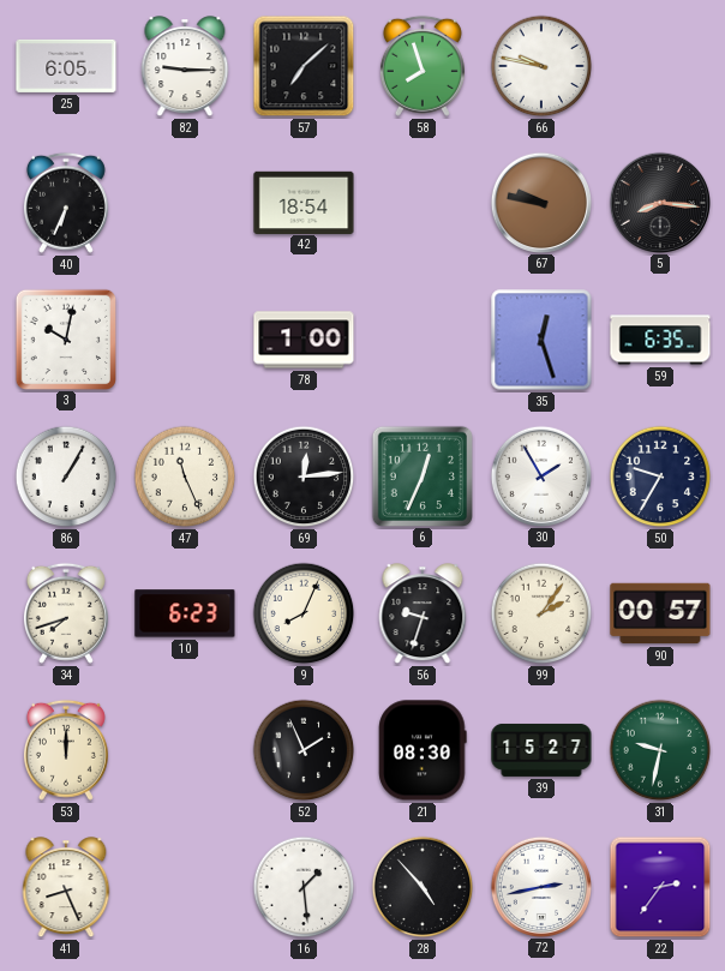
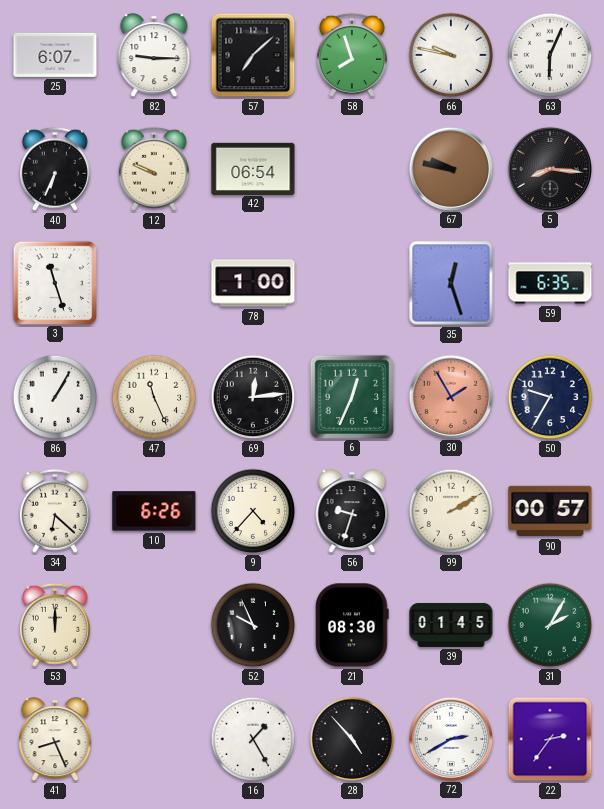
25: 6:05 -> 6:07
63: none -> 6:04
12: none -> 9:49
42: 18:54 -> 06:54
3: 10:02 -> 11:27
30 dial: white -> salmon
34: 7:42 -> 6:22
10: 6:23 -> 6:26
9: 8:04 -> 4:37
99: 2:06 -> 2:10
52: 1:56 -> 9:56
39: 15:27 -> 01:45
31: 9:32 -> 2:05
16: 1:29 -> 1:25
72: 2:43 -> 2:40
